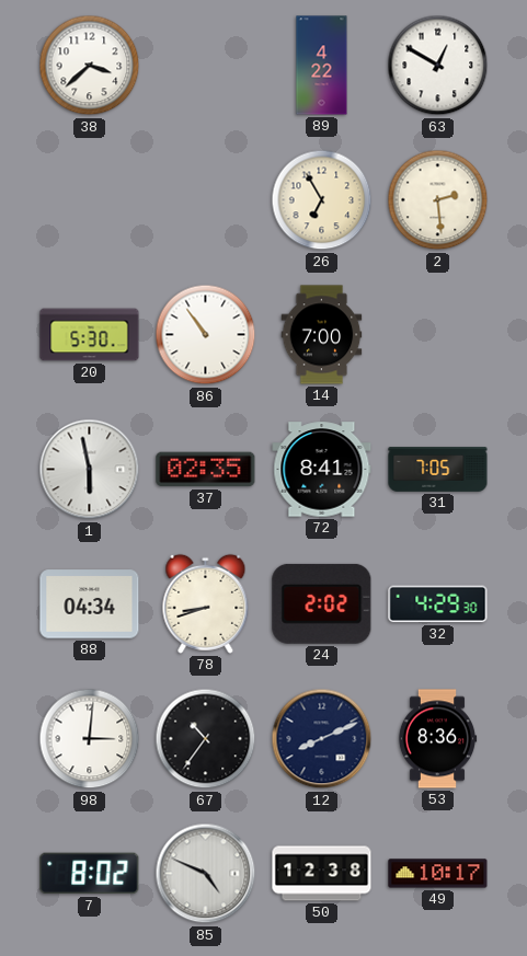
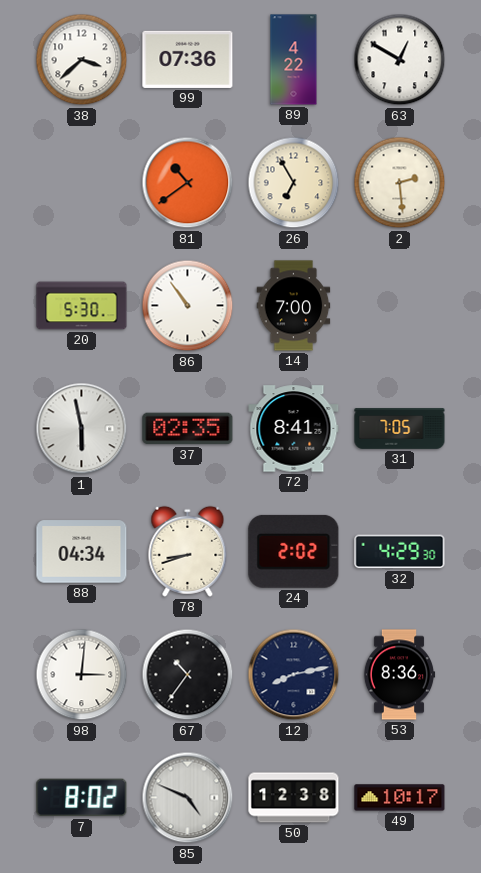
99: none -> 07:36
81: none -> 10:39
12: 8:11 -> 8:13
